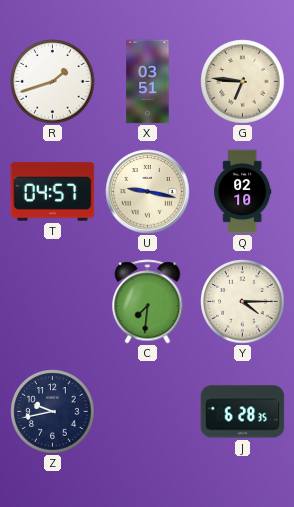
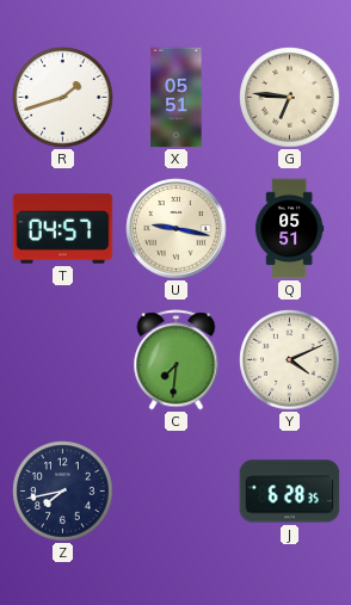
X: 03:51 -> 05:51
Q: 02:10 -> 05:51
Y: 4:15 -> 4:11
Z: 9:43 -> 7:43
